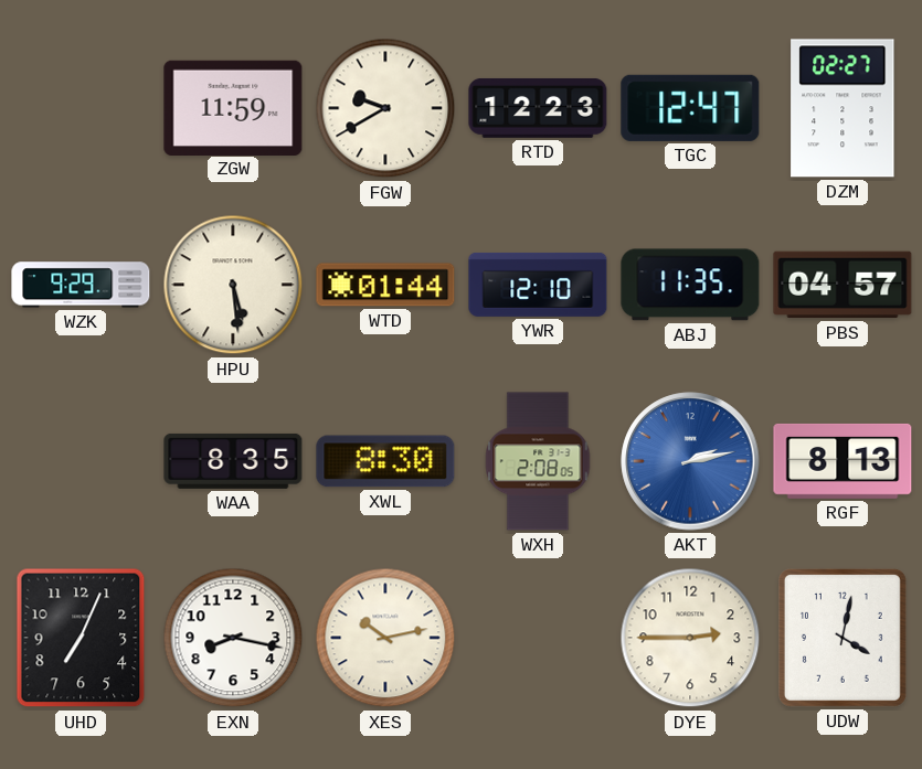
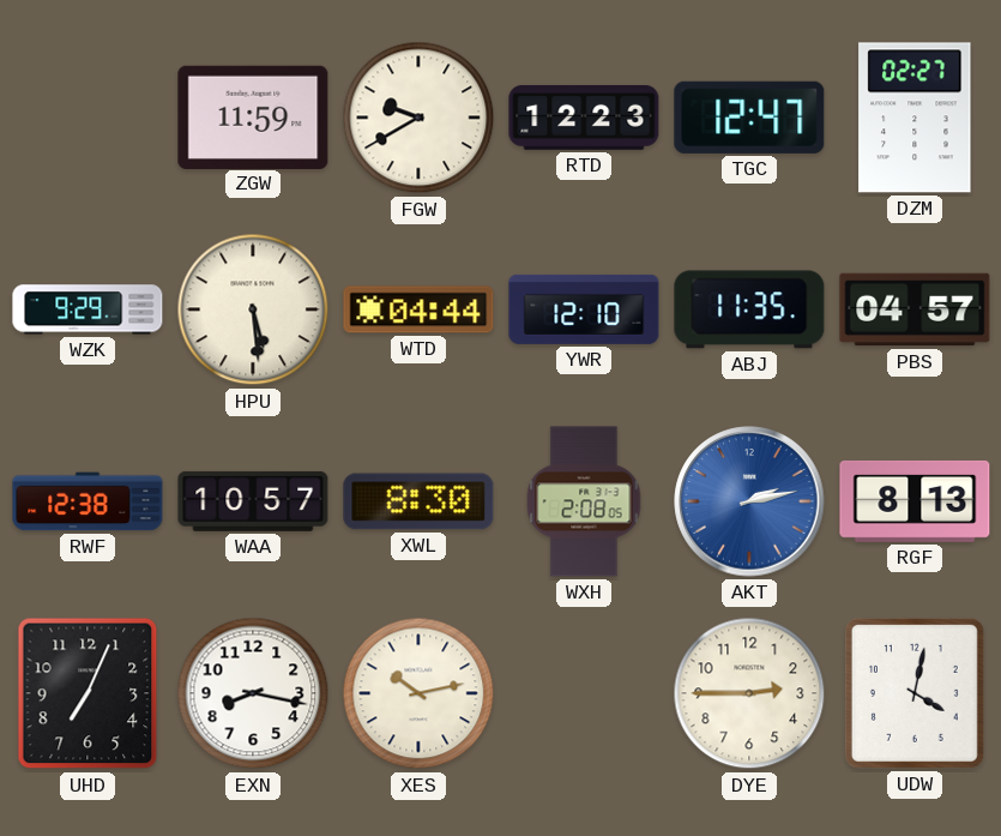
WTD: 01:44 -> 04:44
RWF: none -> 12:38
WAA: 8:35 -> 10:57
